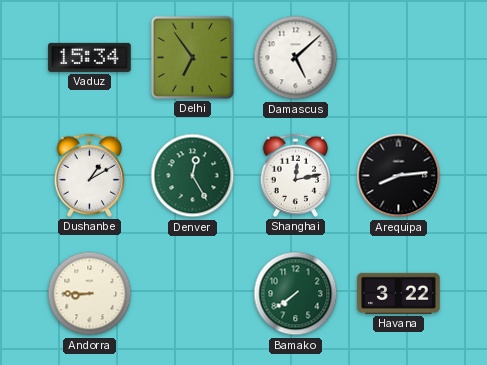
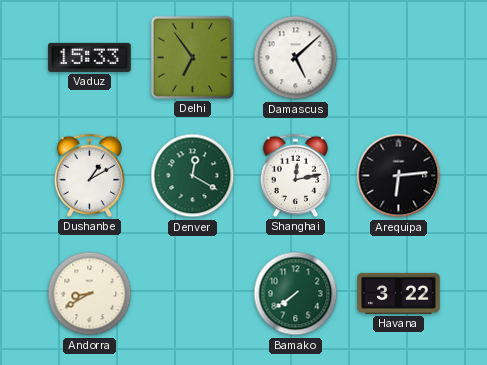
Vaduz: 15:34 -> 15:33
Denver: 12:25 -> 12:20
Arequipa: 8:14 -> 6:14
Andorra: 8:45 -> 8:40
